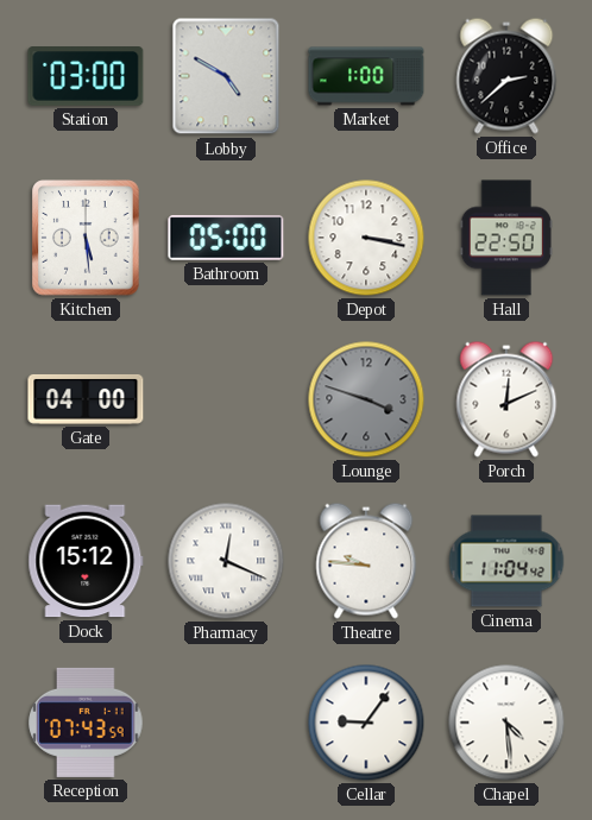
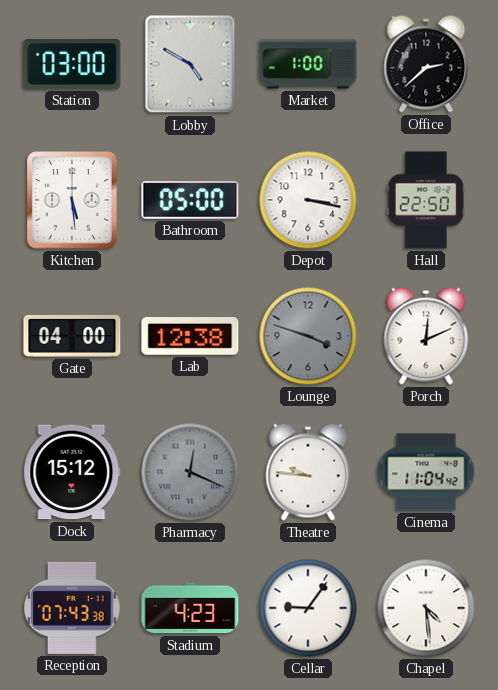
Lab: none -> 12:38
Pharmacy dial: white -> grey
Reception: 07:43:59 -> 07:43:38
Stadium: none -> 4:23
